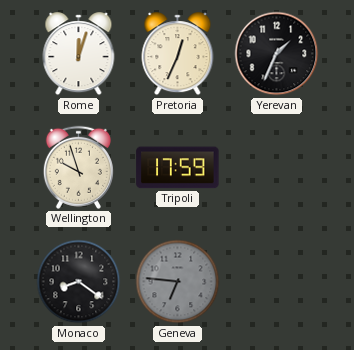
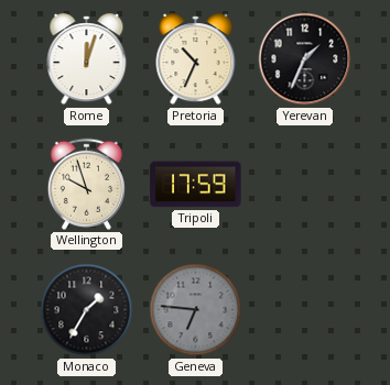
Pretoria: 12:34 -> 10:34
Monaco: 8:21 -> 1:35
